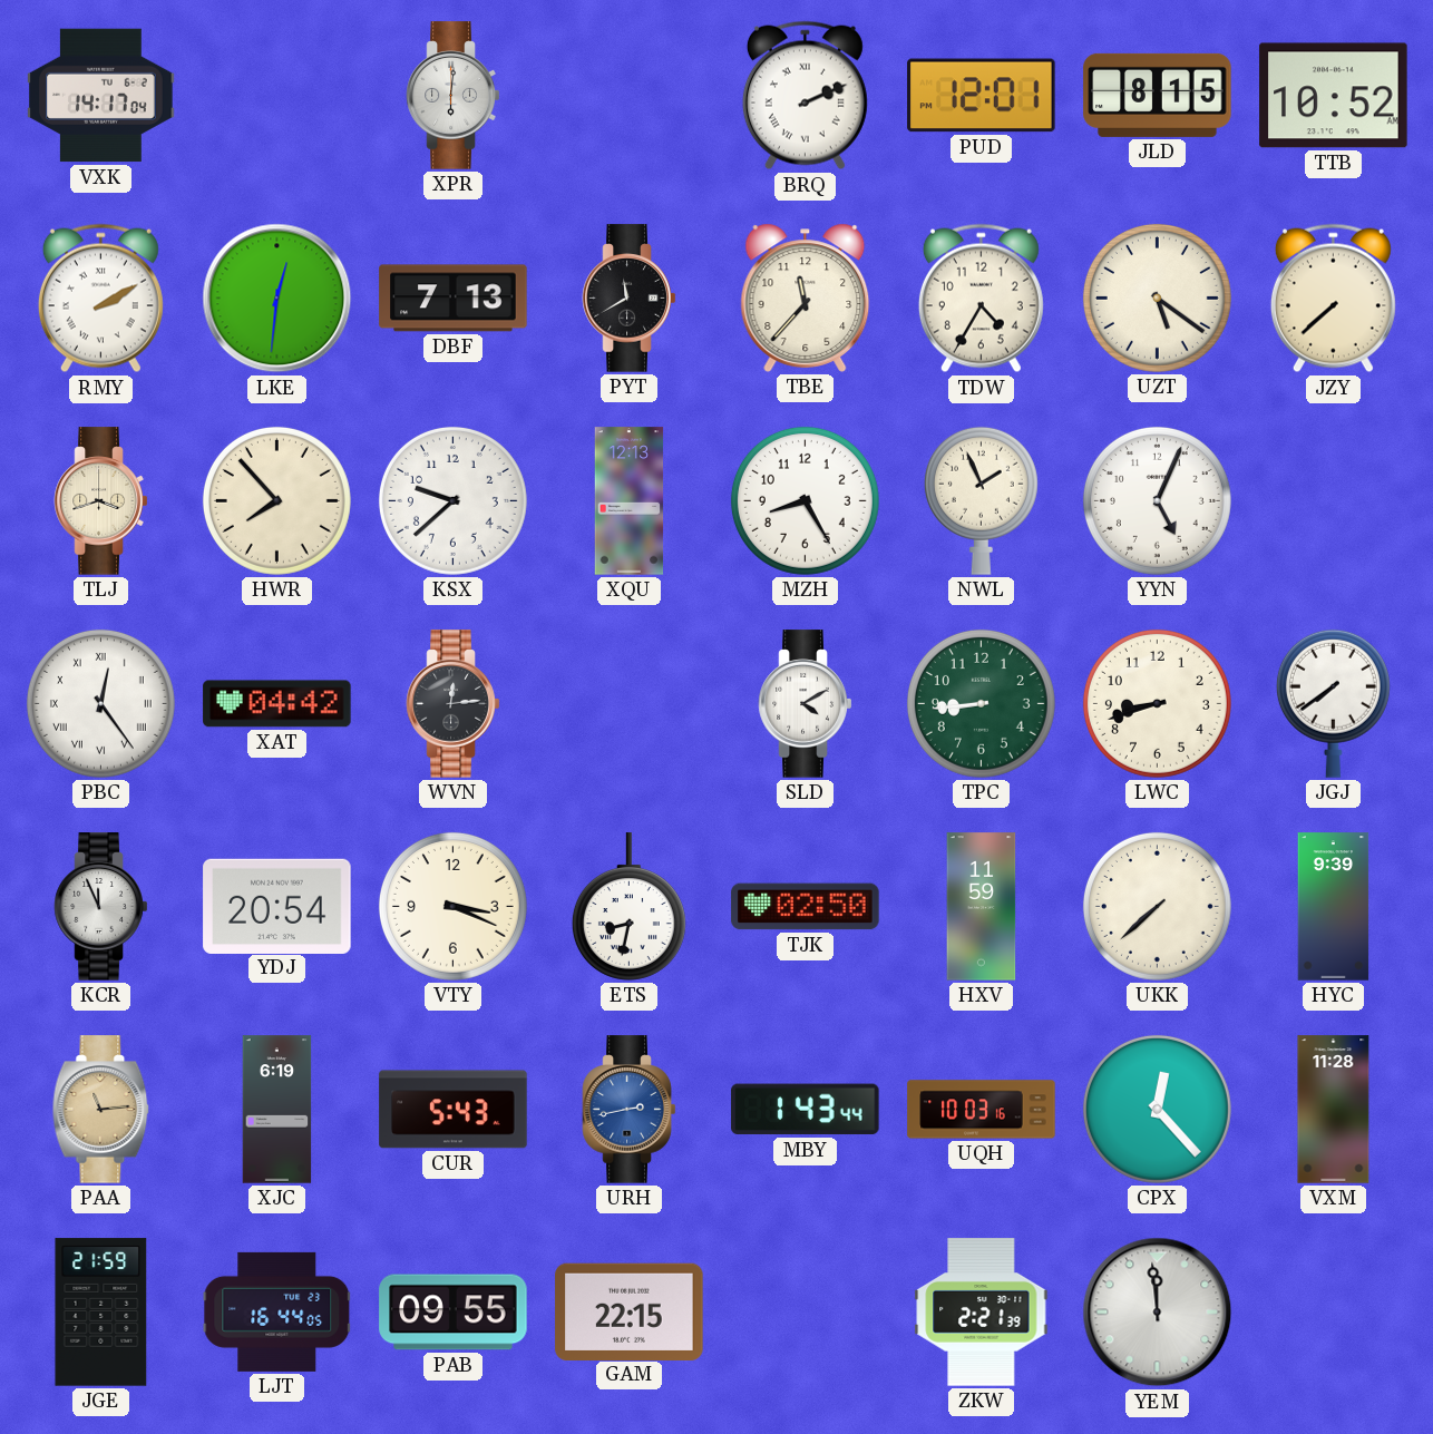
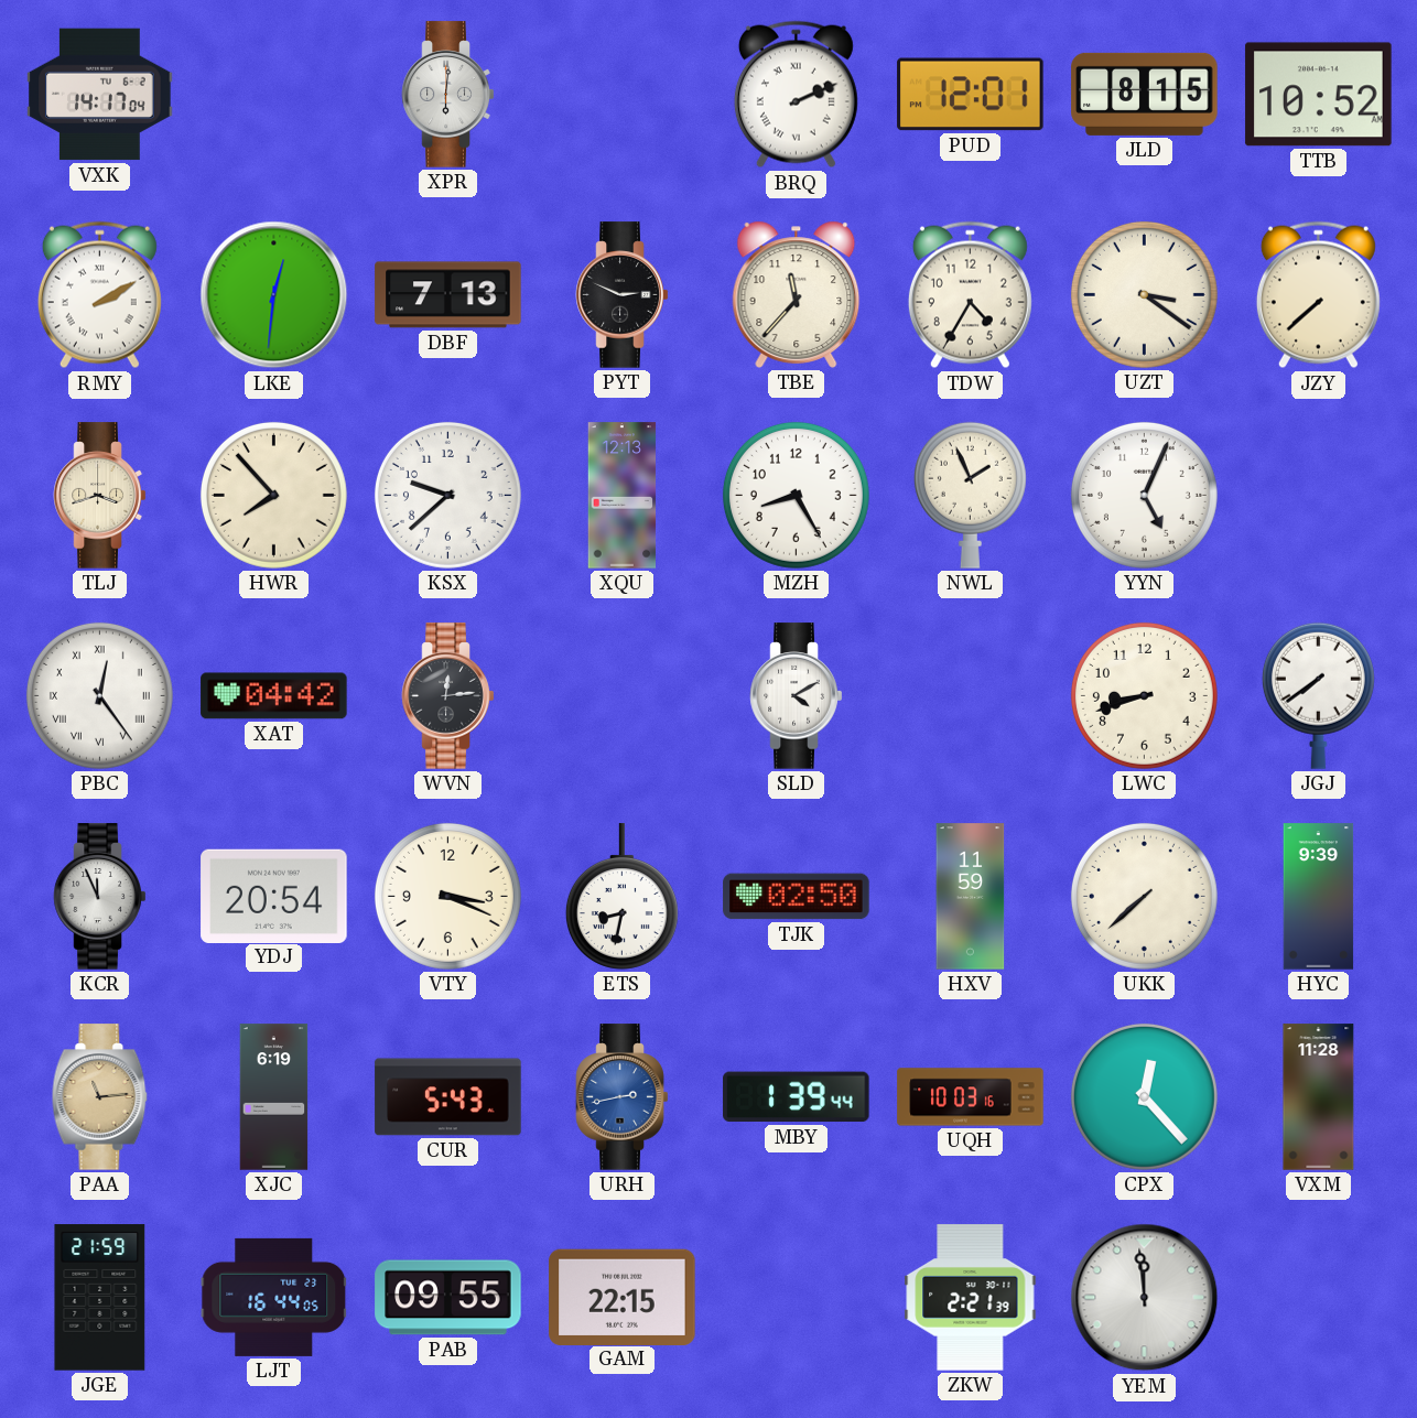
PYT: 11:40 -> 2:49
UZT: 5:21 -> 3:21
TPC: 8:44 -> none
MBY: 1:43 -> 1:39
